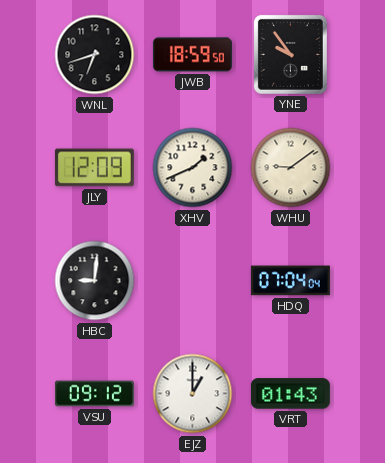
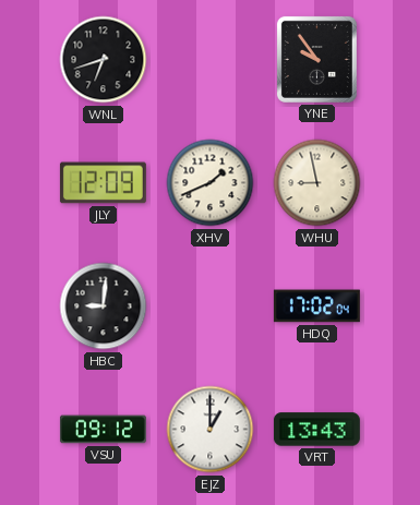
JWB: 18:59 -> none
WHU: 9:09 -> 8:58
HDQ: 07:04 -> 17:02
VRT: 01:43 -> 13:43
